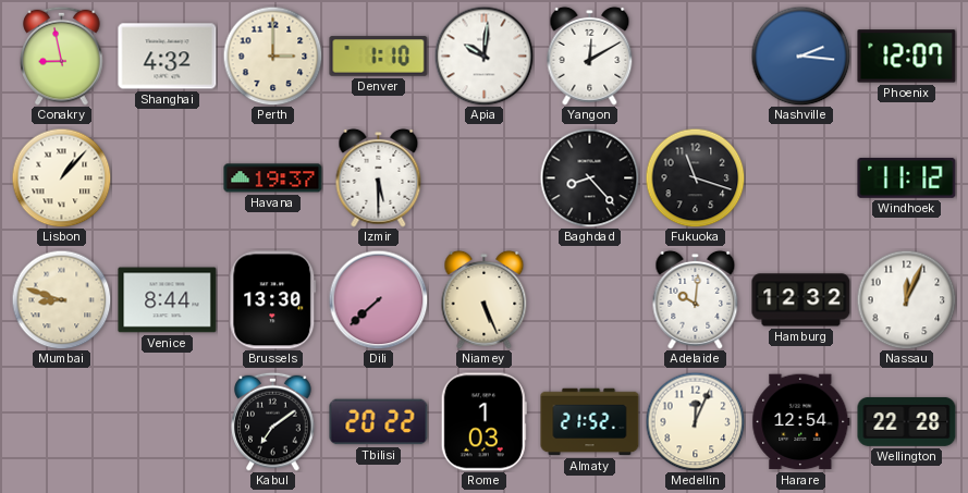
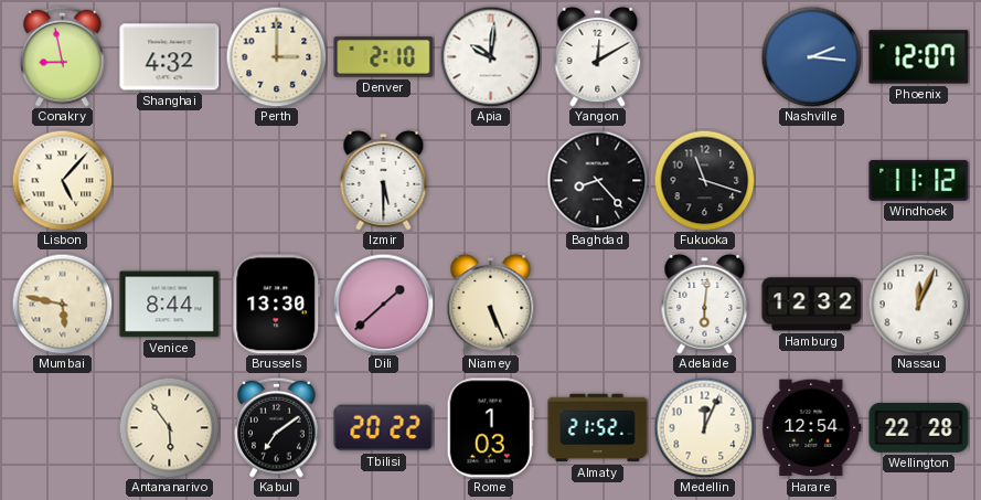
Denver: 1:10 -> 2:10
Lisbon: 1:07 -> 5:07
Havana: 19:37 -> none
Mumbai: 8:48 -> 5:47
Dili: 7:38 -> 1:38
Adelaide: 10:01 -> 6:01
Antananarivo: none -> 5:54
